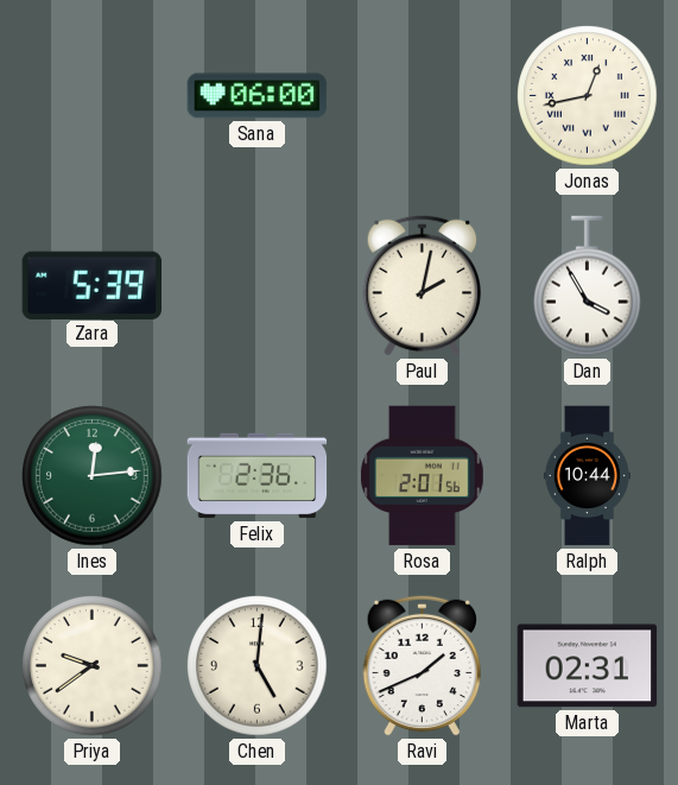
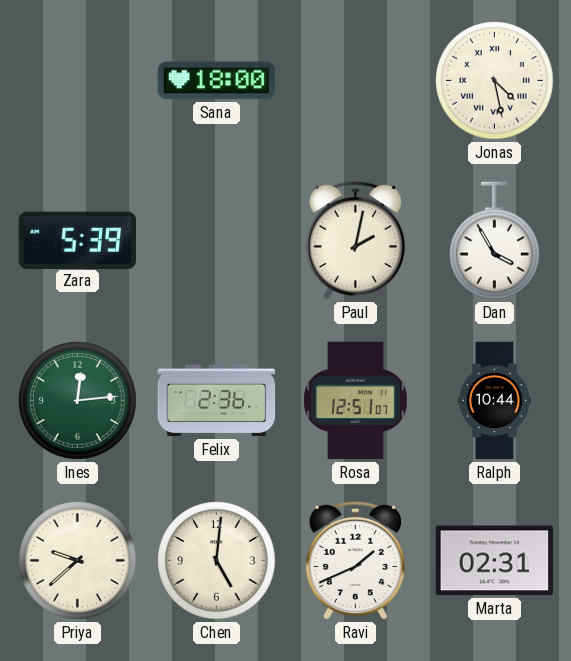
Sana: 06:00 -> 18:00
Jonas: 12:43 -> 4:28
Rosa: 2:01 -> 12:51
Priya: 9:39 -> 9:38
